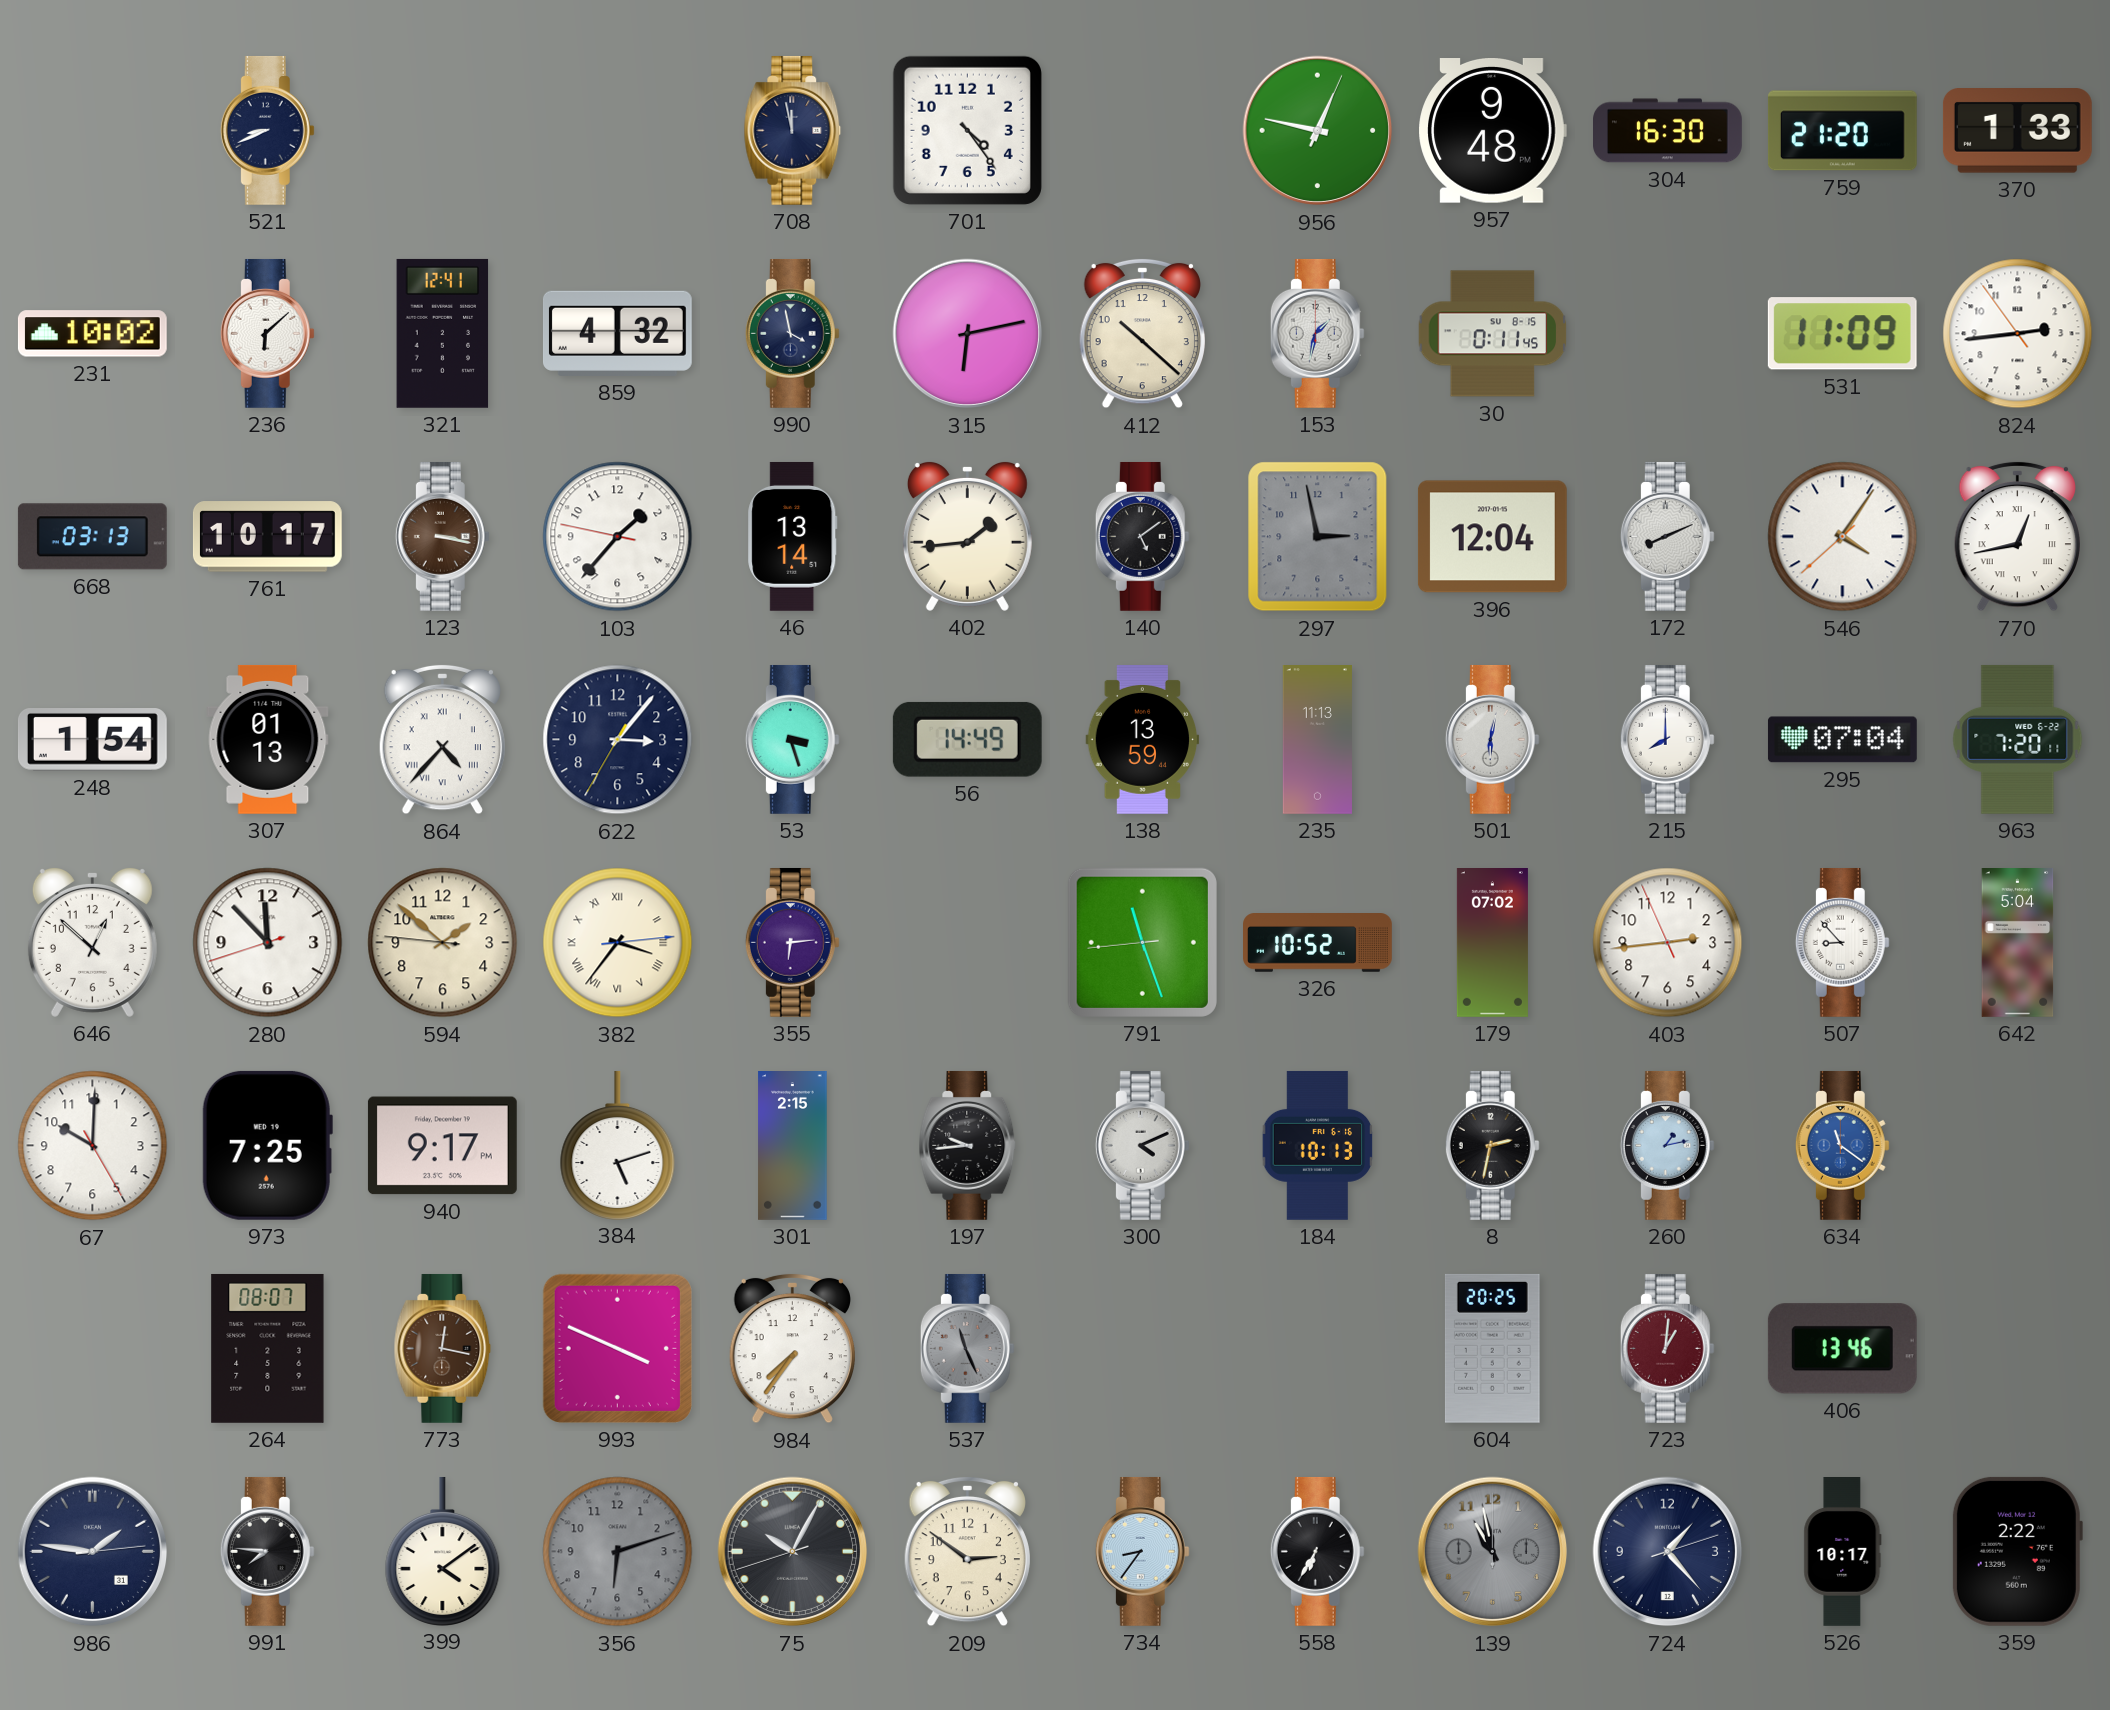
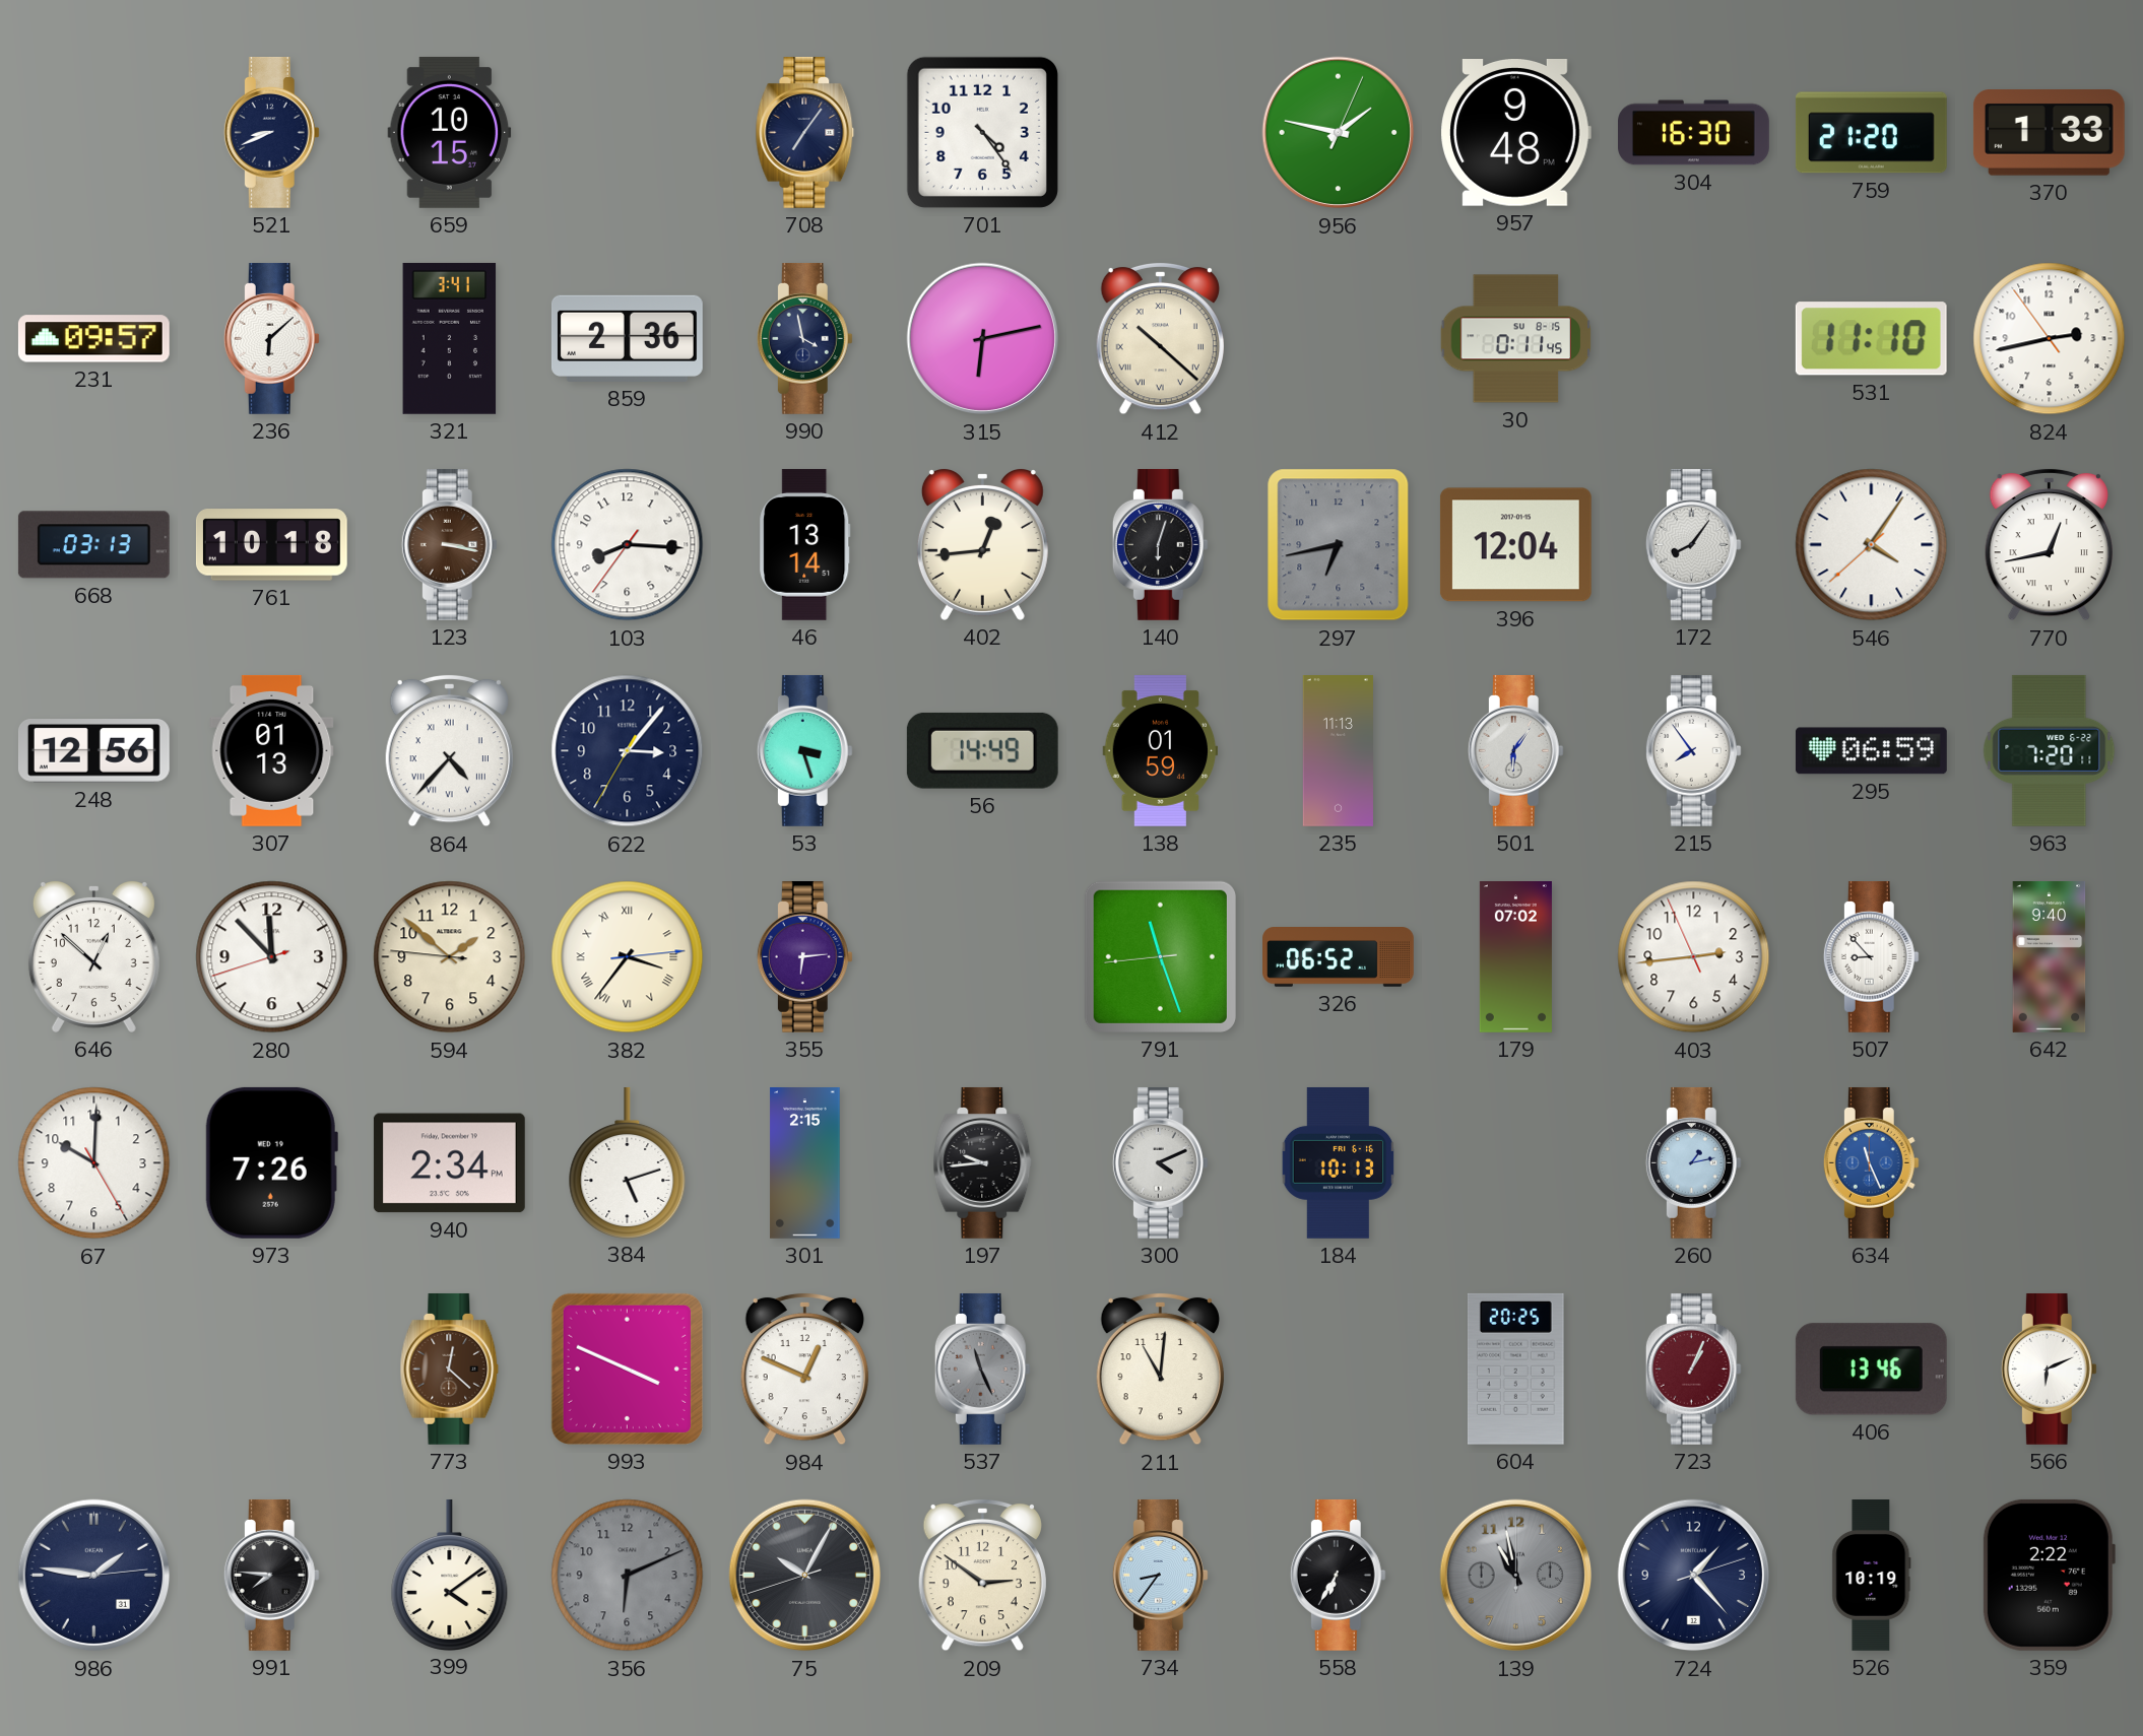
659: none -> 10:15
708: 11:58 -> 7:06
956: 12:47 -> 1:47
231: 10:02 -> 09:57
321: 12:41 -> 3:41
859: 4:32 -> 2:36
412 numerals: Arabic -> Roman
153: 1:32 -> none
531: 11:09 -> 11:10
824: 2:43 -> 2:42
761: 10:17 -> 10:18
103: 1:36 -> 8:15
402: 1:44 -> 12:44
140: 5:09 -> 6:03
297: 2:58 -> 6:43
172: 8:11 -> 8:06
248: 1:54 -> 12:56
138: 13:59 -> 01:59
501: 6:02 -> 6:06
215: 8:00 -> 7:54
295: 07:04 -> 06:59
326: 10:52 -> 06:52
642: 5:04 -> 9:40
973: 7:25 -> 7:26
940: 9:17 -> 2:34
8: 2:32 -> none
634: 11:21 -> 11:26
264: 08:07 -> none
773: 12:17 -> 12:22
984: 7:36 -> 12:49
211: none -> 11:01
723: 1:01 -> 1:04
566: none -> 6:11
356: 6:12 -> 6:11
526: 10:17 -> 10:19
